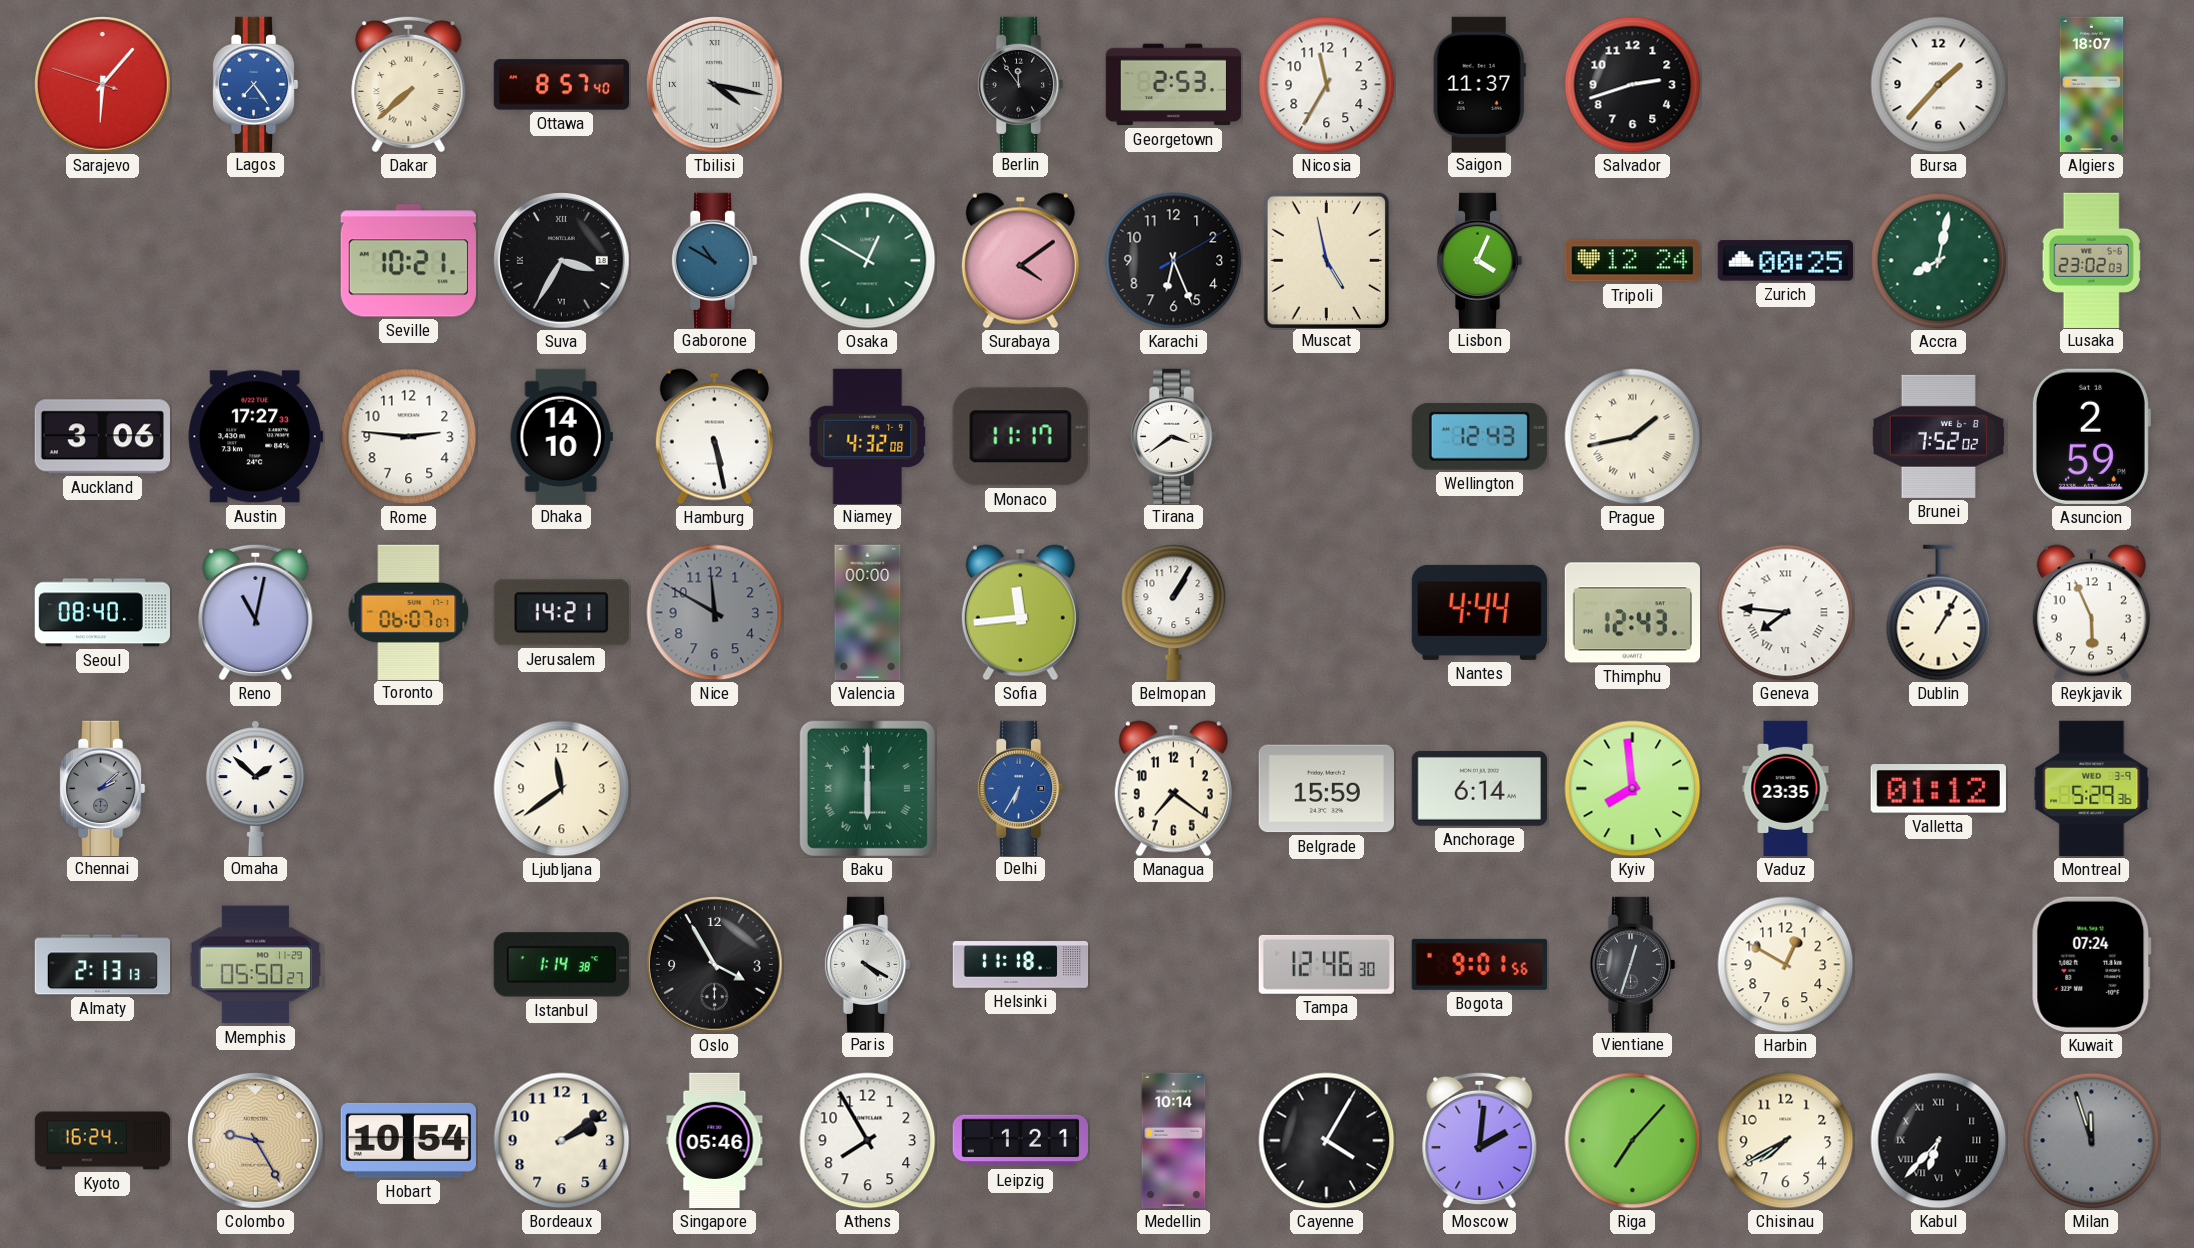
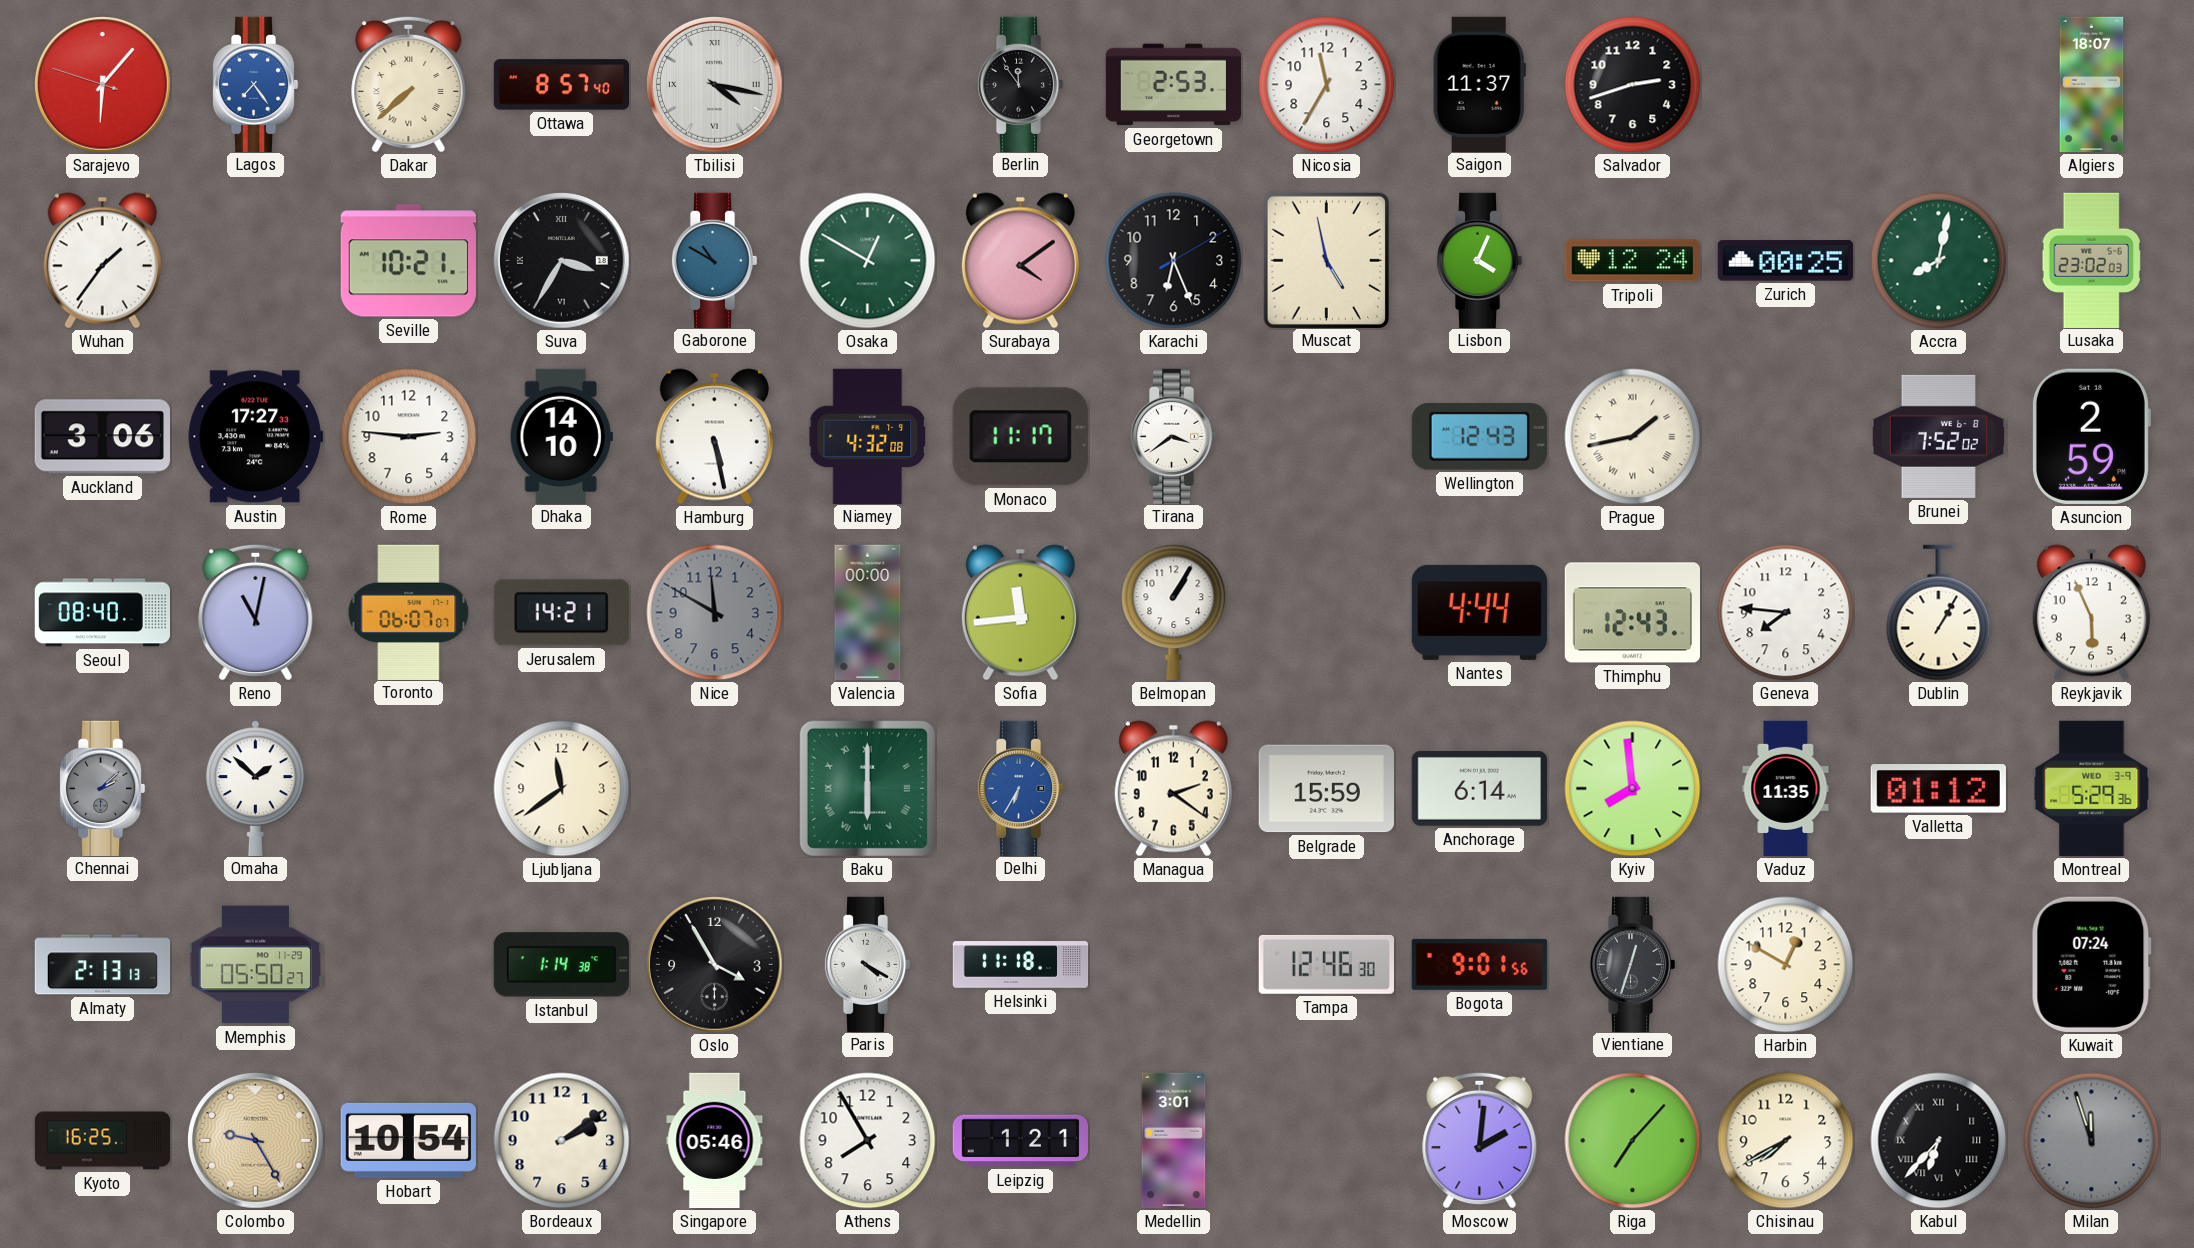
Bursa: 1:37 -> none
Wuhan: none -> 1:36
Geneva numerals: Roman -> Arabic
Managua: 7:21 -> 2:21
Vaduz: 23:35 -> 11:35
Kyoto: 16:24 -> 16:25
Medellin: 10:14 -> 3:01
Cayenne: 4:05 -> none
